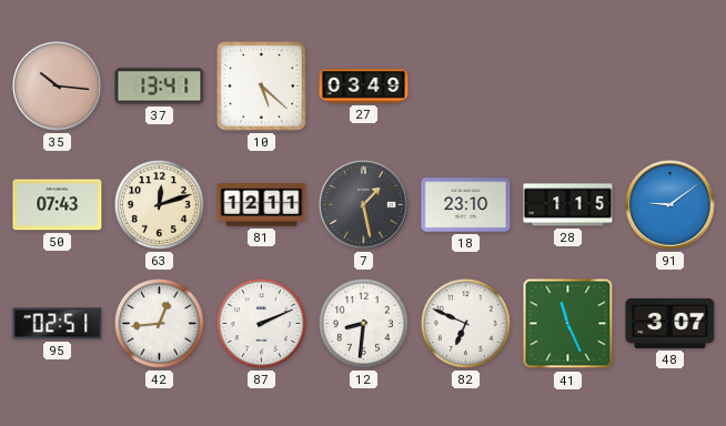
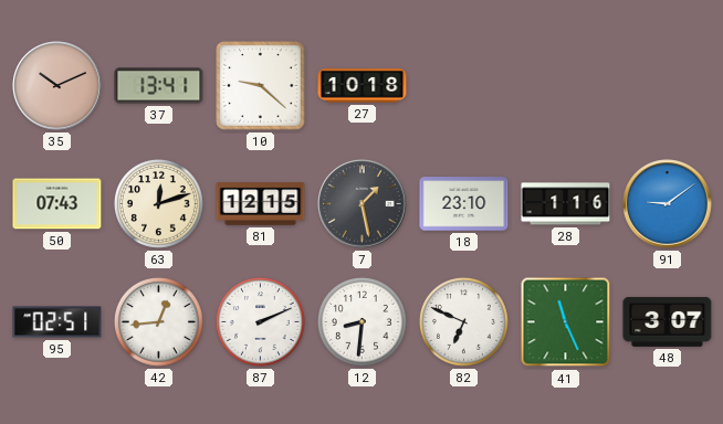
35: 10:16 -> 10:11
10: 5:22 -> 9:22
27: 03:49 -> 10:18
81: 12:11 -> 12:15
28: 1:15 -> 1:16
